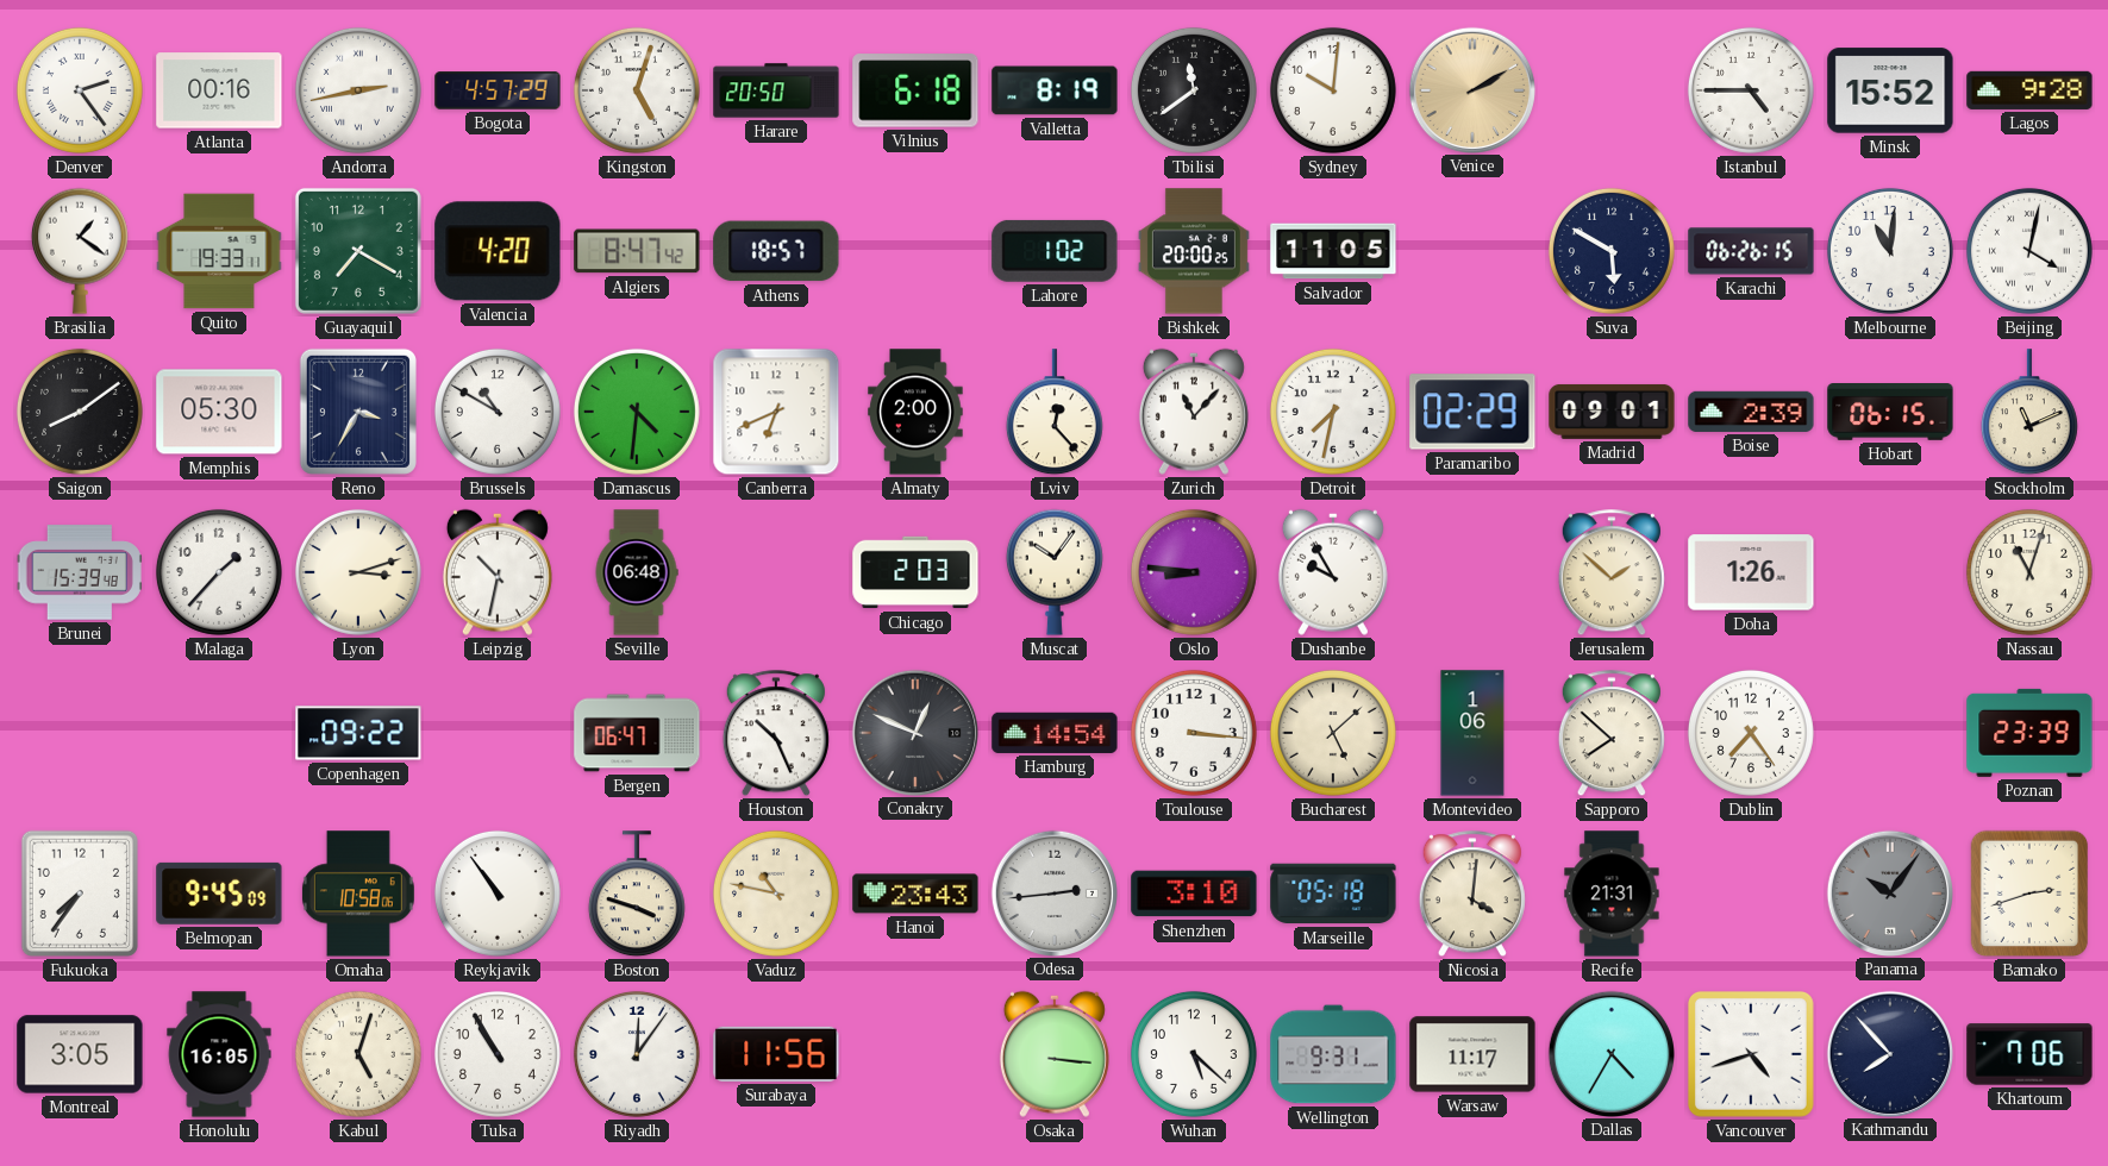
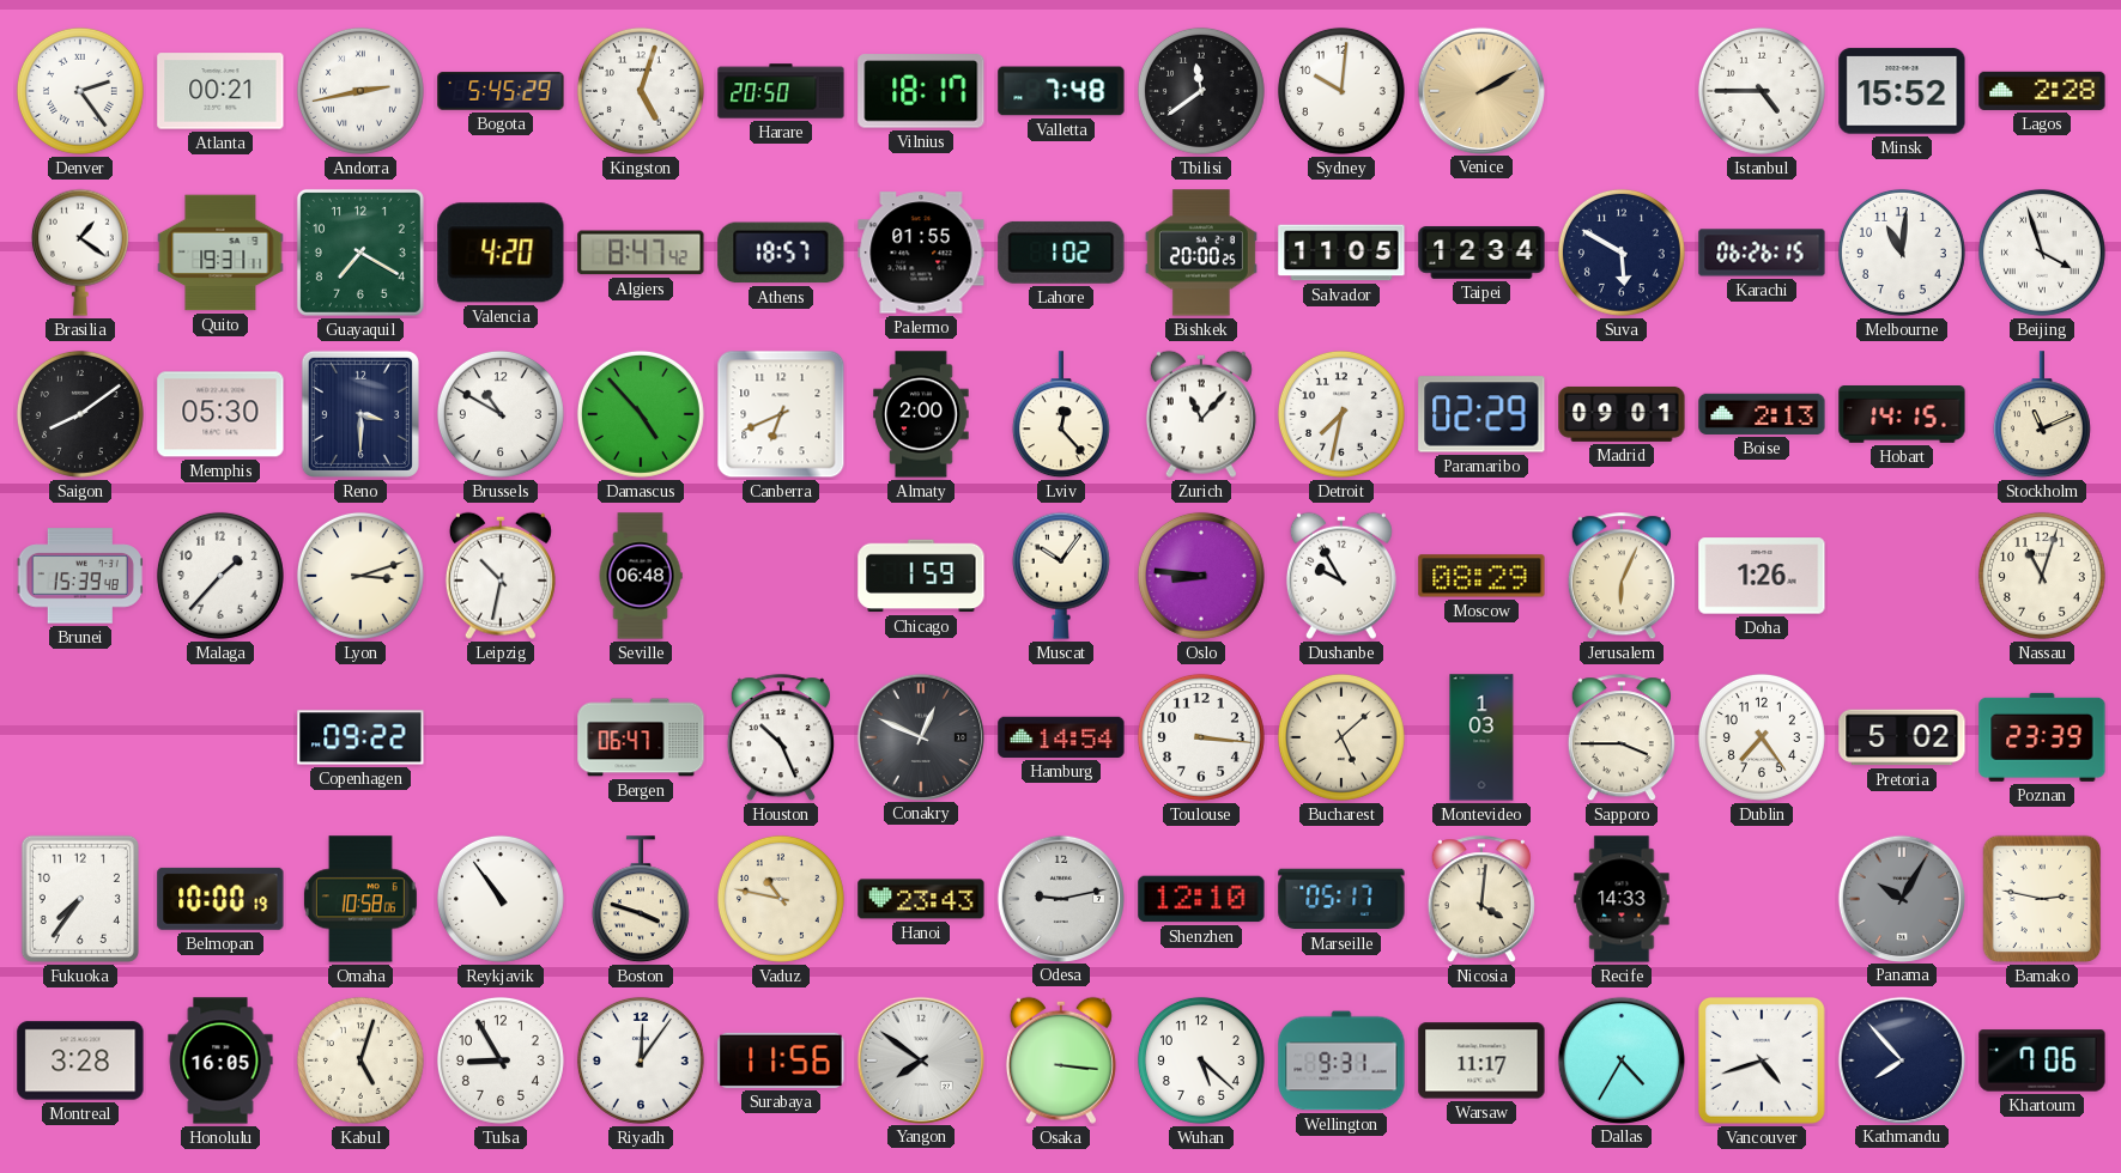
Atlanta: 00:16 -> 00:21
Bogota: 4:57 -> 5:45
Vilnius: 6:18 -> 18:17
Valletta: 8:19 -> 7:48
Lagos: 9:28 -> 2:28
Quito: 19:33 -> 19:31
Palermo: none -> 01:55
Taipei: none -> 12:34
Beijing: 4:02 -> 3:57
Reno: 3:35 -> 3:30
Damascus: 4:31 -> 4:53
Boise: 2:39 -> 2:13
Hobart: 06:15 -> 14:15
Chicago: 2:03 -> 1:59
Moscow: none -> 08:29
Jerusalem: 1:52 -> 6:04
Montevideo: 1:06 -> 1:03
Sapporo: 7:52 -> 3:45
Pretoria: none -> 5:02
Belmopan: 9:45 -> 10:00
Odesa: 2:44 -> 9:13
Shenzhen: 3:10 -> 12:10
Marseille: 05:18 -> 05:17
Recife: 21:31 -> 14:33
Panama: 10:06 -> 10:05
Bamako: 2:42 -> 2:47
Montreal: 3:05 -> 3:28
Tulsa: 10:55 -> 8:55
Yangon: none -> 7:51
